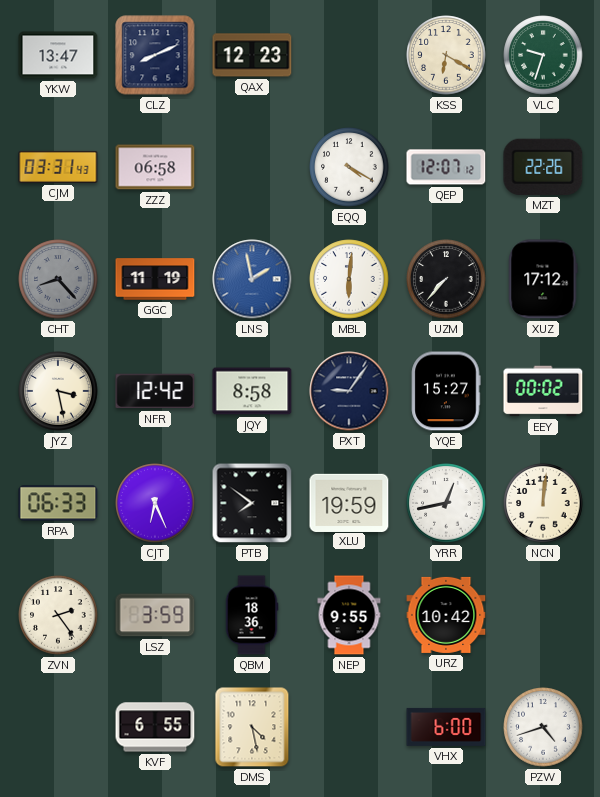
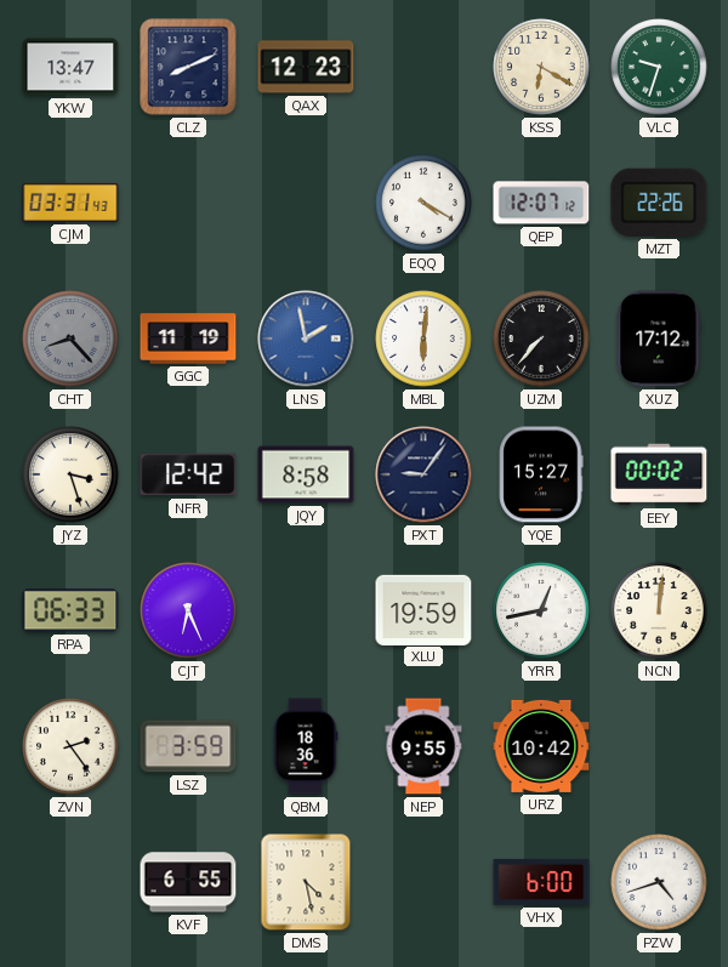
ZZZ: 06:58 -> none
JYZ: 3:28 -> 3:27
PTB: 7:51 -> none
